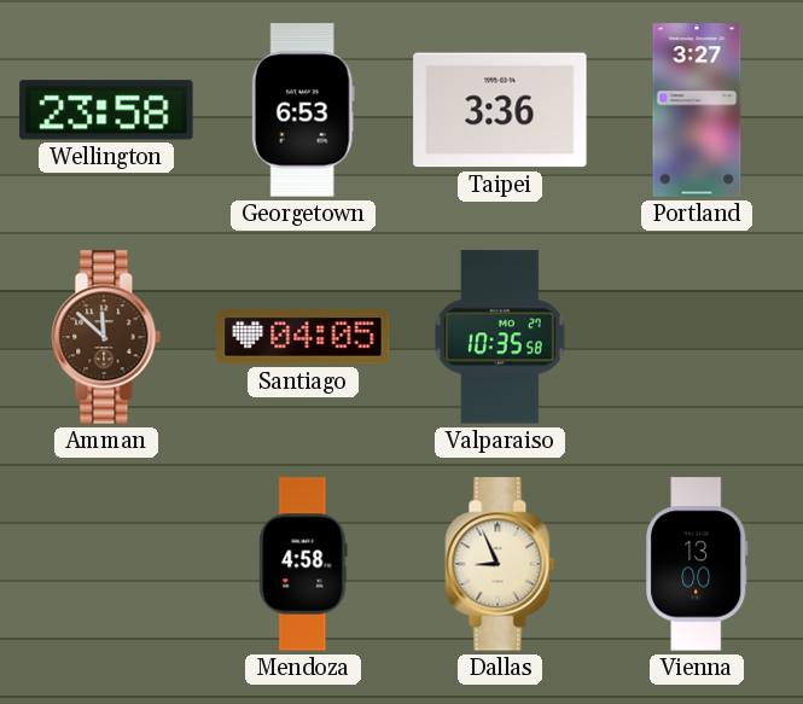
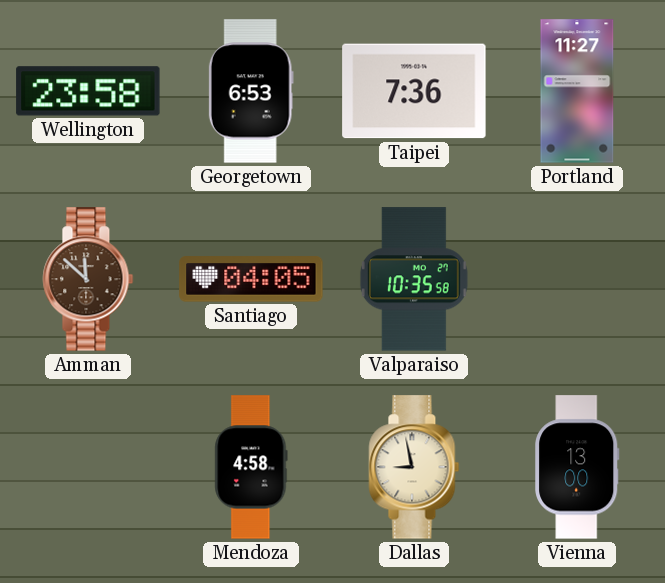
Taipei: 3:36 -> 7:36
Portland: 3:27 -> 11:27
Dallas: 8:56 -> 8:58
